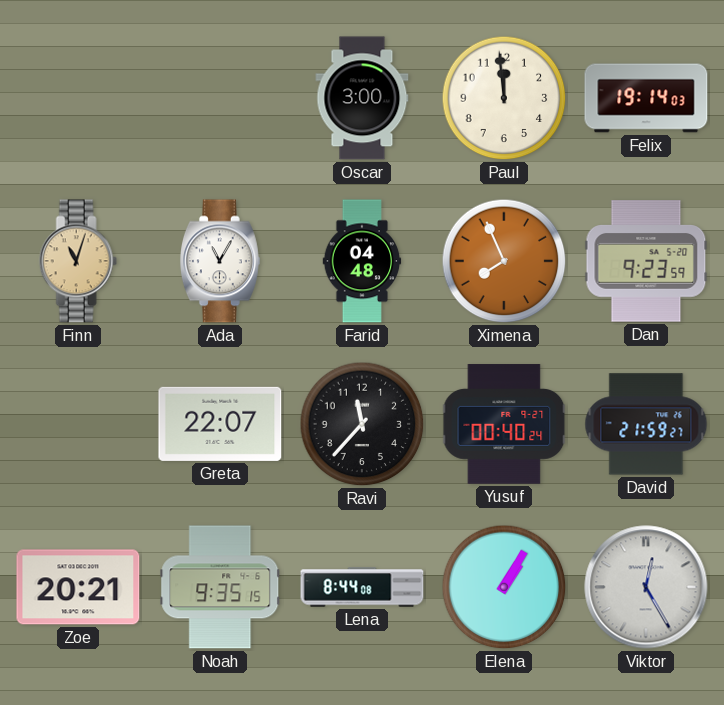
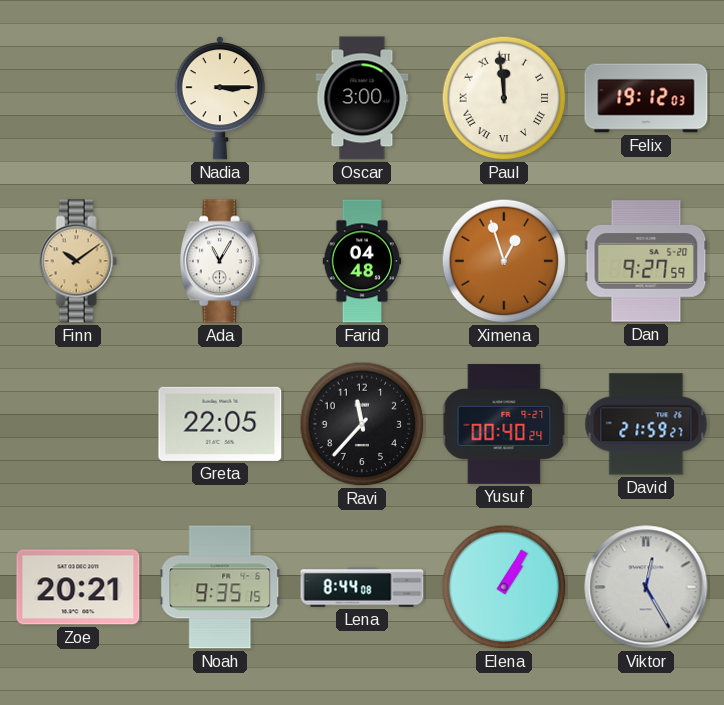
Nadia: none -> 3:15
Paul numerals: Arabic -> Roman
Felix: 19:14 -> 19:12
Finn: 11:03 -> 10:09
Ximena: 7:56 -> 12:57
Dan: 9:23 -> 9:27
Greta: 22:07 -> 22:05
